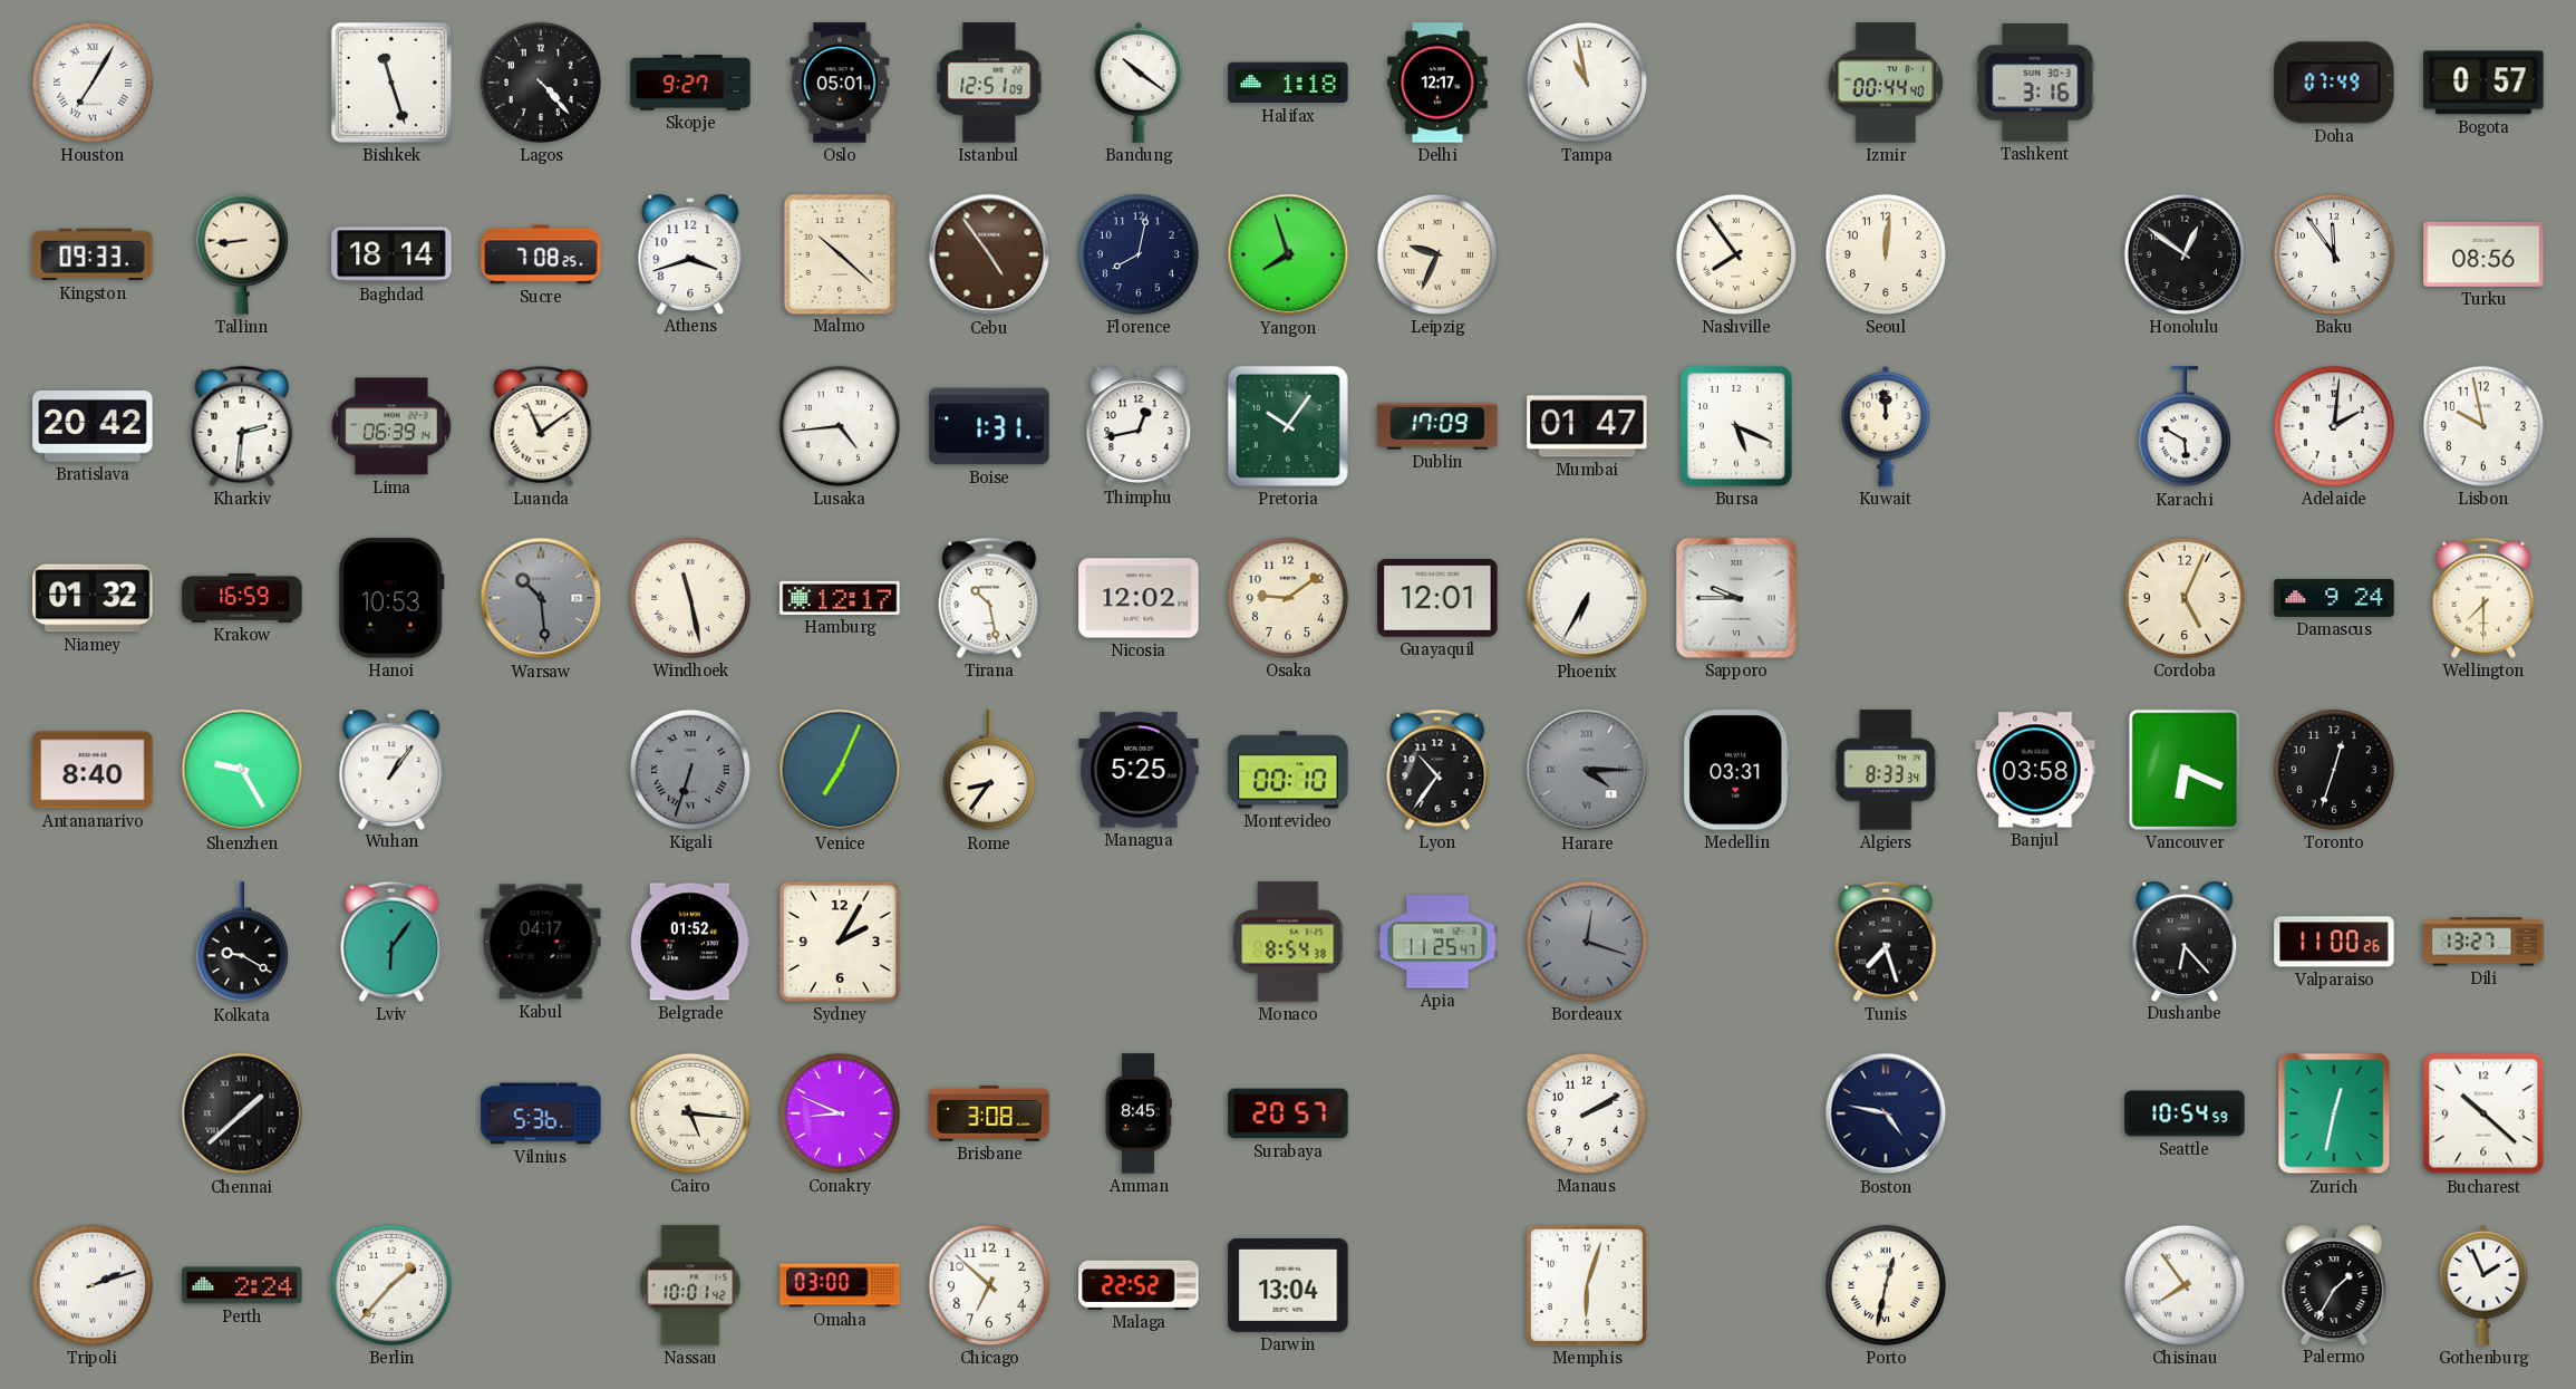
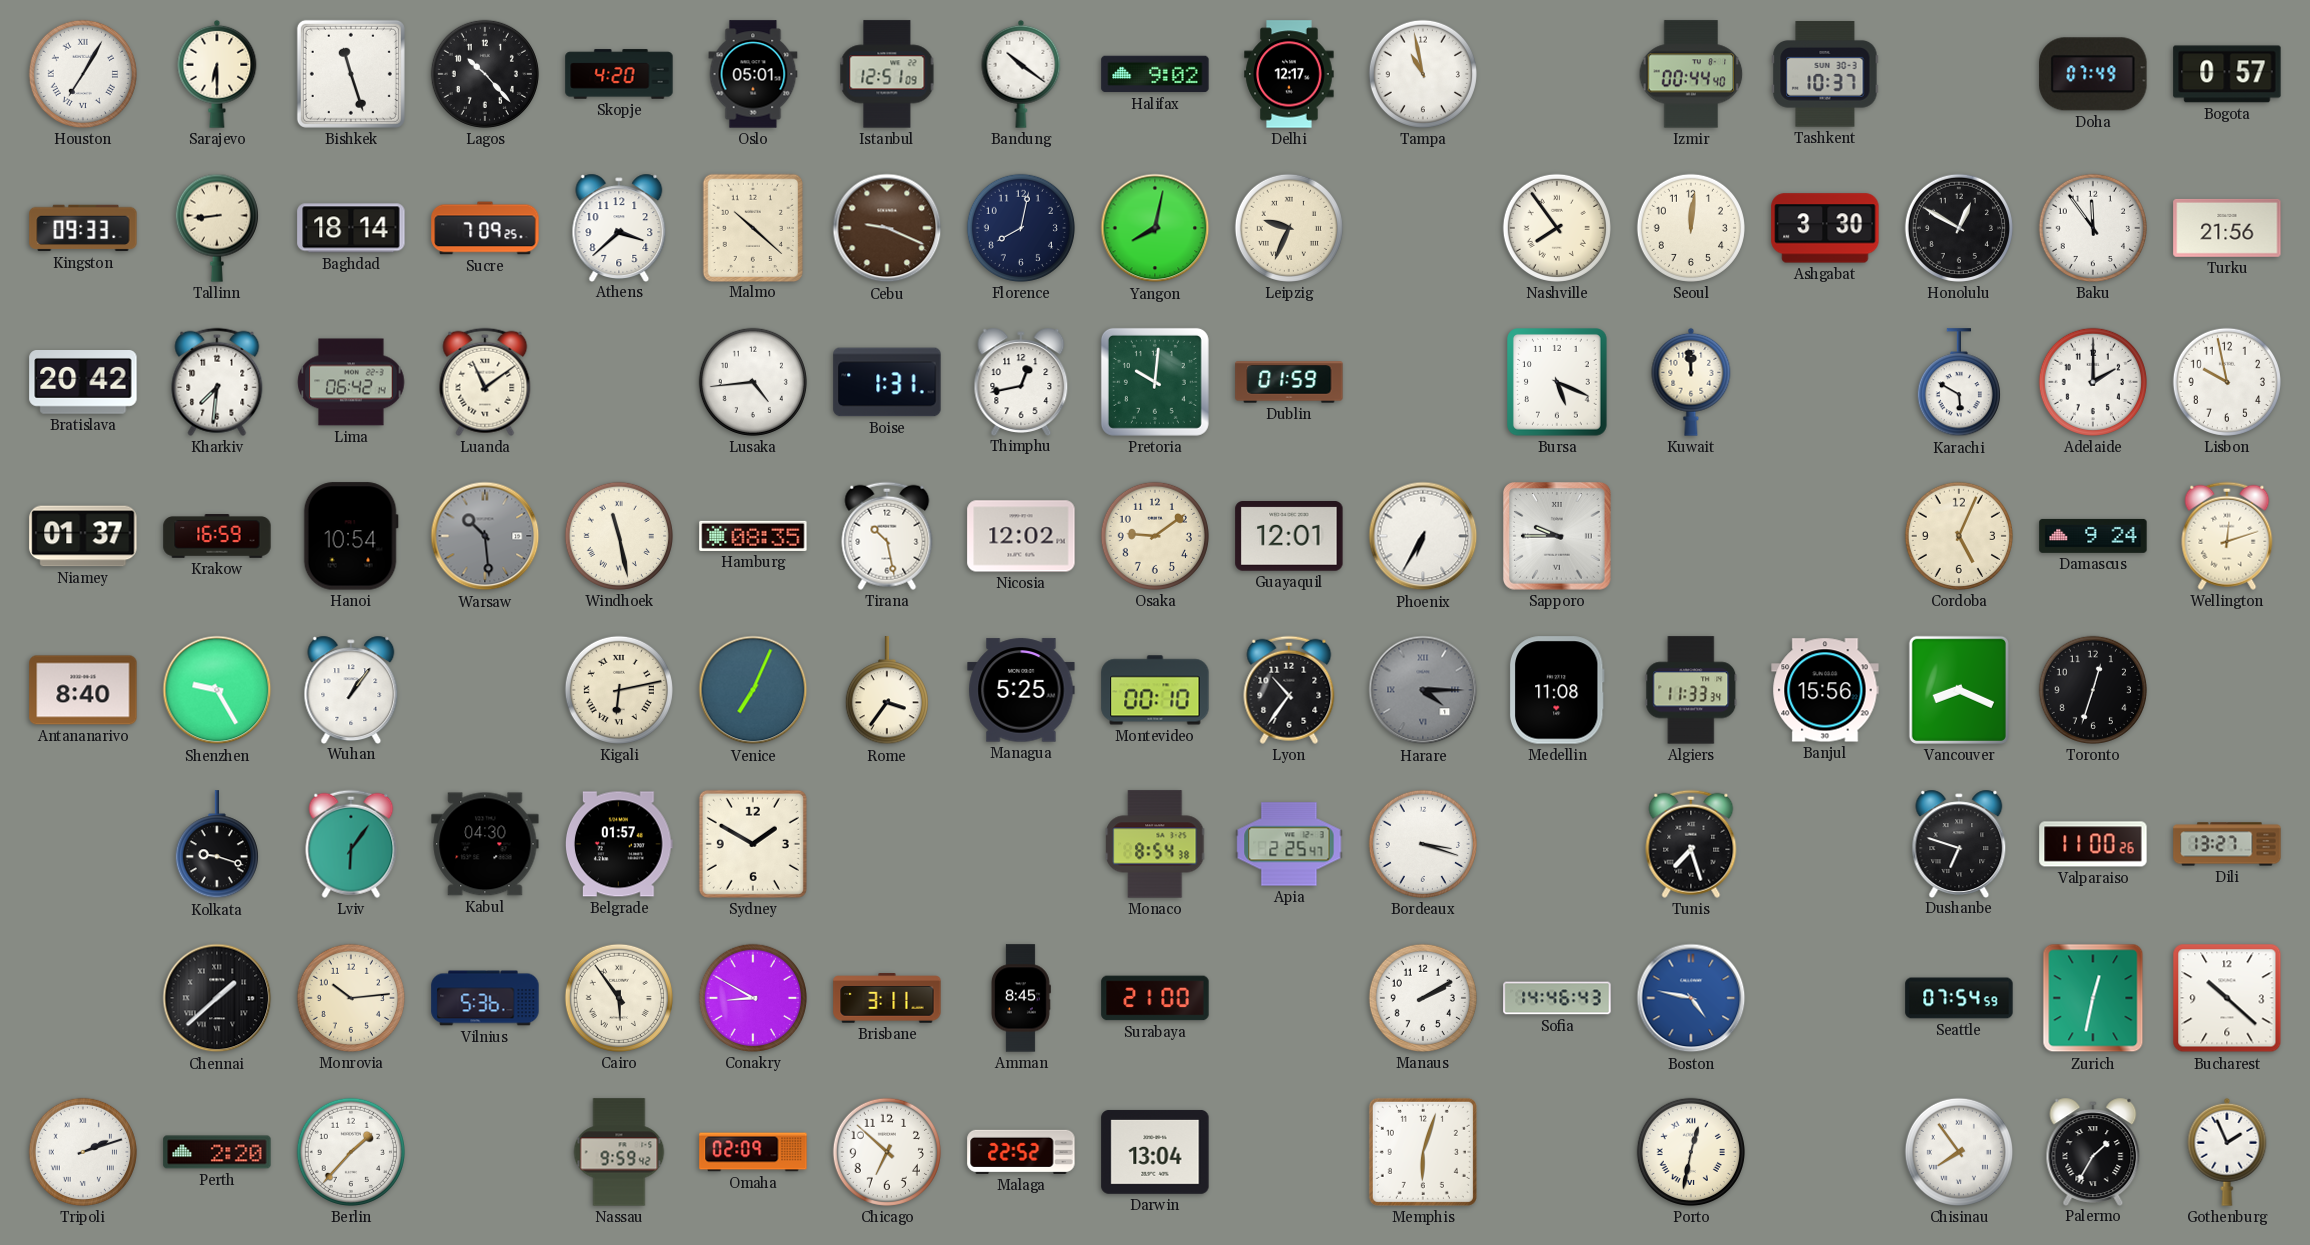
Sarajevo: none -> 6:30
Lagos: 4:23 -> 10:23
Skopje: 9:27 -> 4:20
Halifax: 1:18 -> 9:02
Tashkent: 3:16 -> 10:37
Sucre: 7:08 -> 7:09
Athens: 3:42 -> 3:38
Cebu: 4:54 -> 9:19
Yangon: 7:57 -> 8:02
Ashgabat: none -> 3:30
Honolulu: 12:51 -> 12:50
Turku: 08:56 -> 21:56
Kharkiv: 2:31 -> 7:31
Lima: 06:39 -> 06:42
Pretoria: 10:06 -> 10:01
Dublin: 17:09 -> 01:59
Mumbai: 01:47 -> none
Adelaide: 2:01 -> 2:00
Niamey: 01:32 -> 01:37
Hanoi: 10:53 -> 10:54
Hamburg: 12:17 -> 08:35
Wellington: 7:30 -> 12:12
Kigali: 6:33 -> 6:13
Kigali dial: grey -> cream
Rome: 8:36 -> 3:36
Medellin: 03:31 -> 11:08
Algiers: 8:33 -> 11:33
Banjul: 03:58 -> 15:56
Vancouver: 6:19 -> 8:19
Kolkata: 9:20 -> 9:18
Kabul: 04:17 -> 04:30
Belgrade: 01:52 -> 01:57
Sydney: 2:05 -> 1:50
Apia: 11:25 -> 2:25
Bordeaux: 12:18 -> 3:18
Bordeaux dial: grey -> white
Dushanbe: 6:23 -> 6:48
Monrovia: none -> 10:14
Cairo: 5:16 -> 5:54
Conakry: 8:49 -> 8:50
Brisbane: 3:08 -> 3:11
Surabaya: 20:57 -> 21:00
Sofia: none -> 14:46
Boston dial: navy -> blue
Seattle: 10:54 -> 07:54
Perth: 2:24 -> 2:20
Nassau: 10:01 -> 9:59
Omaha: 03:00 -> 02:09
